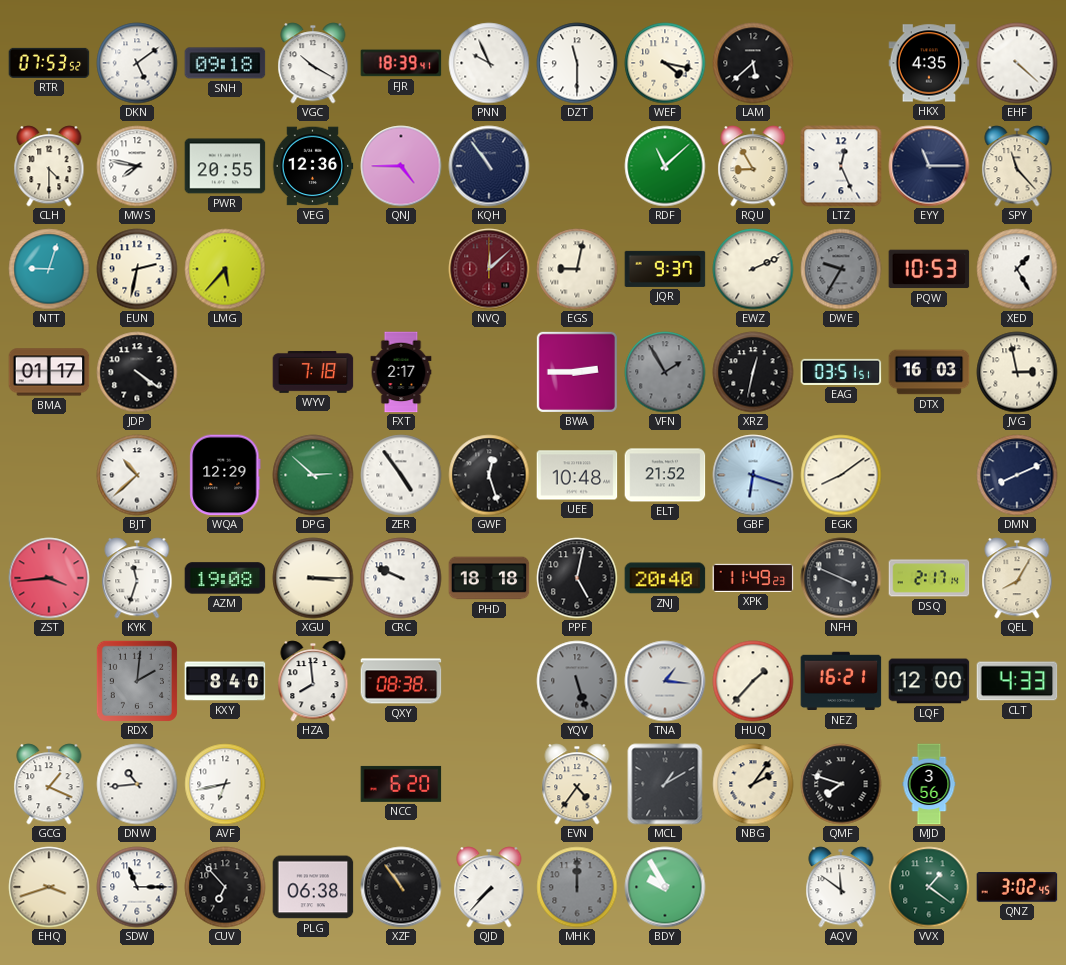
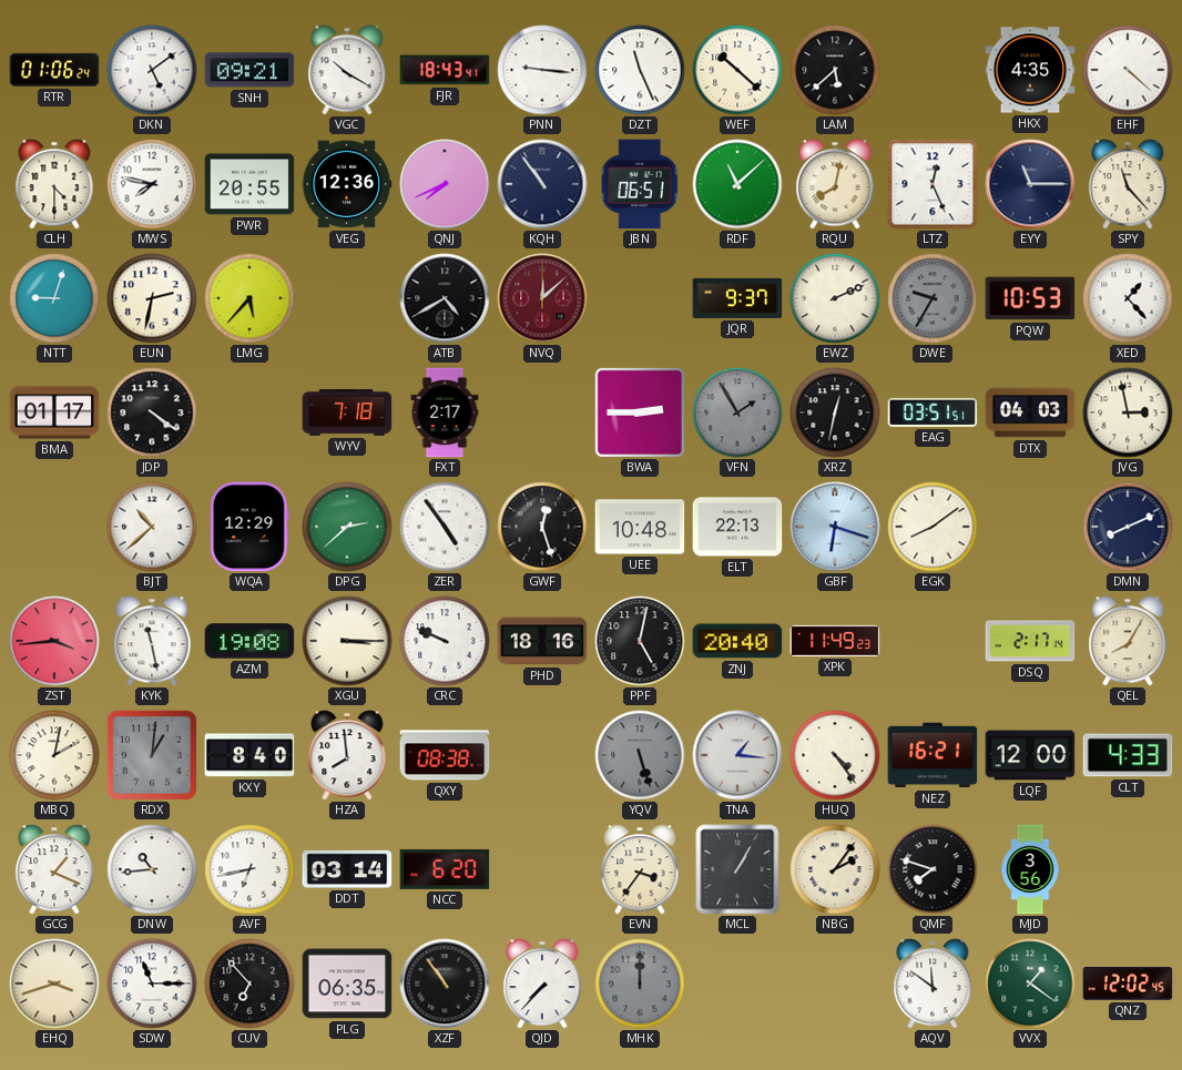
RTR: 07:53 -> 01:06
SNH: 09:18 -> 09:21
FJR: 18:39 -> 18:43
PNN: 9:56 -> 9:16
DZT: 11:30 -> 11:26
WEF: 4:17 -> 10:22
QNJ: 4:45 -> 7:41
JBN: none -> 06:51
RQU: 8:55 -> 8:02
ATB: none -> 4:40
EGS: 9:02 -> none
XED: 1:25 -> 1:23
DTX: 16:03 -> 04:03
DPG: 2:52 -> 2:38
ELT: 21:52 -> 22:13
KYK: 11:33 -> 11:28
PHD: 18:18 -> 18:16
NFH: 3:49 -> none
MBQ: none -> 2:02
RDX: 2:01 -> 1:01
HUQ: 1:37 -> 4:24
DDT: none -> 03:14
EVN: 4:36 -> 3:36
MCL: 1:10 -> 1:05
PLG: 06:38 -> 06:35
BDY: 9:55 -> none
QNZ: 3:02 -> 12:02
